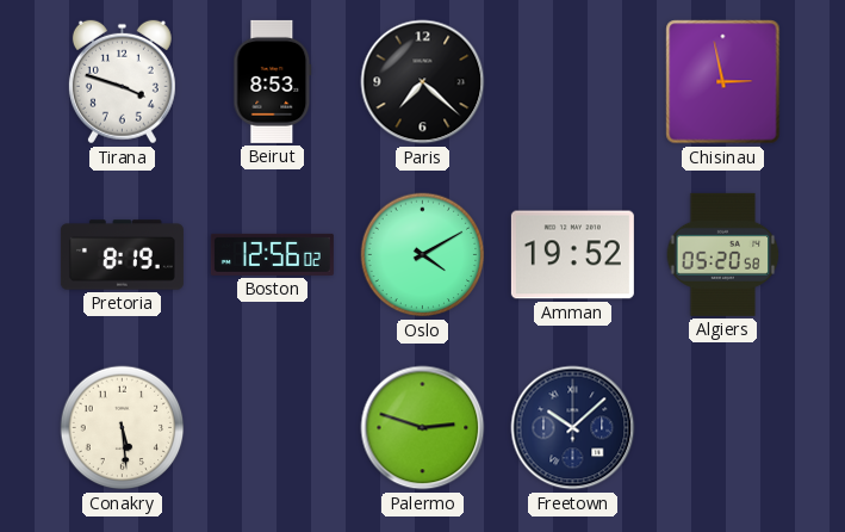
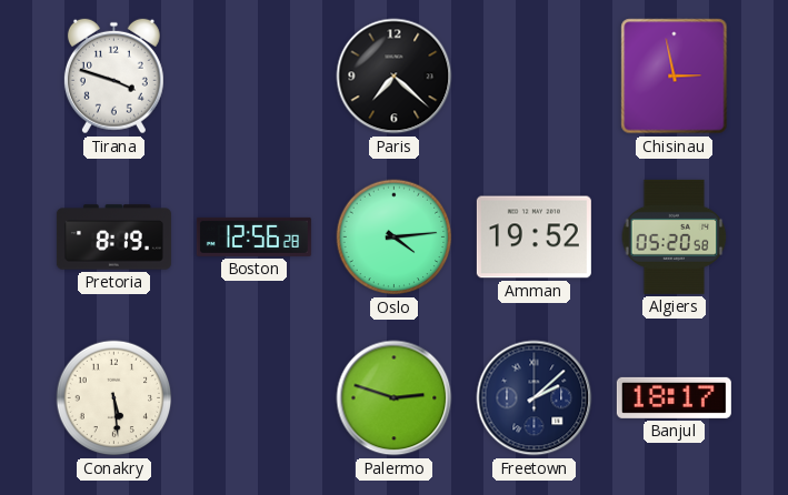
Beirut: 8:53 -> none
Boston: 12:56:02 -> 12:56:28
Oslo: 4:10 -> 4:14
Freetown: 10:08 -> 2:08
Banjul: none -> 18:17
